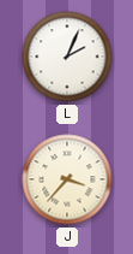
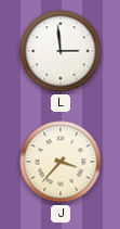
L: 2:04 -> 2:59
